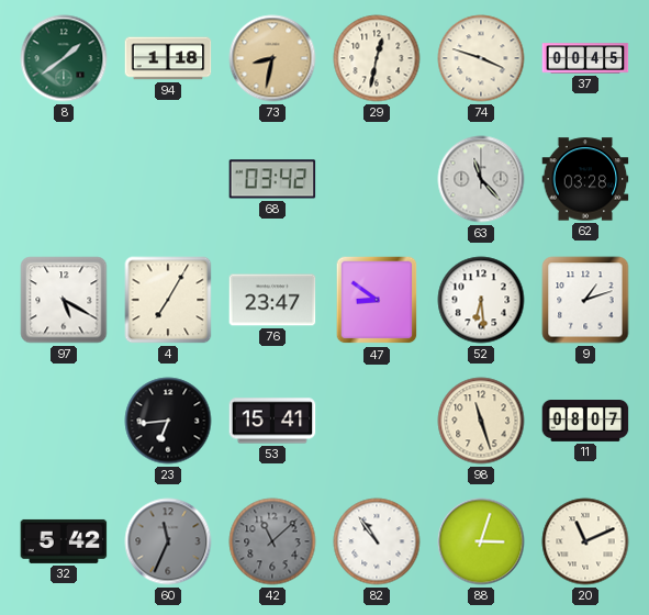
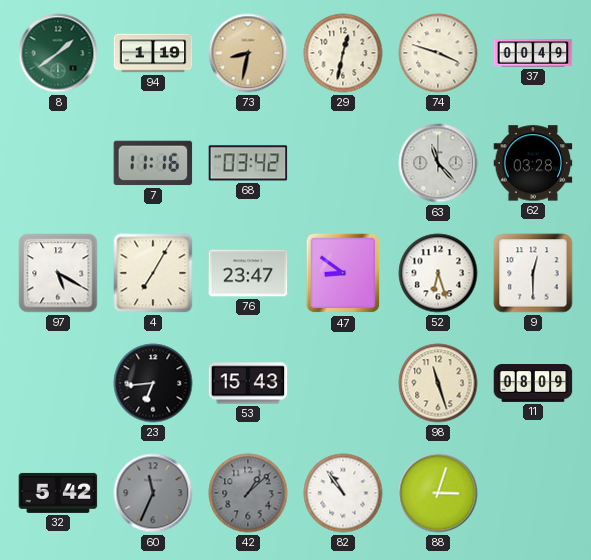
94: 1:18 -> 1:19
37: 00:45 -> 00:49
7: none -> 11:16
52: 6:29 -> 6:27
9: 1:12 -> 12:30
53: 15:41 -> 15:43
11: 08:07 -> 08:09
42: 11:08 -> 1:08
20: 11:11 -> none
